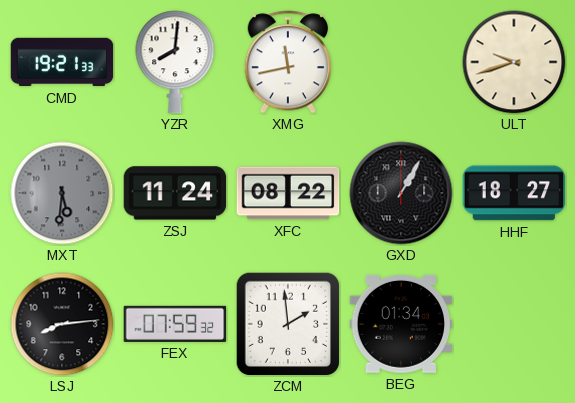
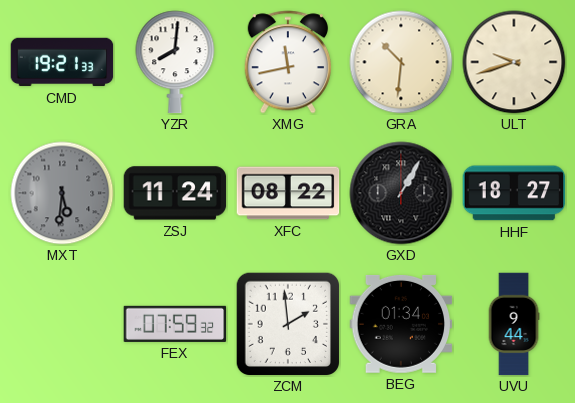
GRA: none -> 10:31
LSJ: 8:14 -> none
UVU: none -> 9:44
